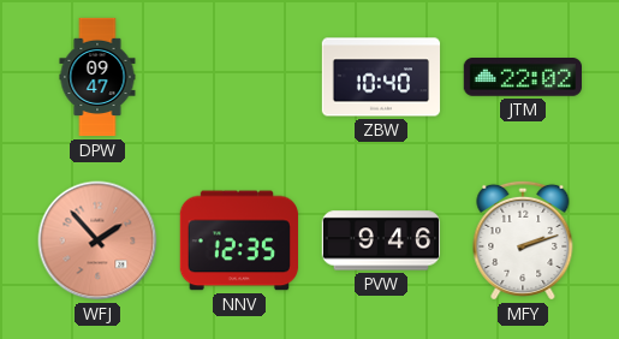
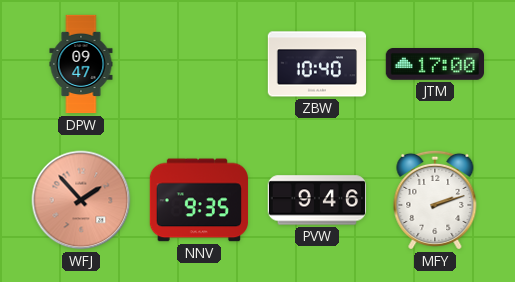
JTM: 22:02 -> 17:00
NNV: 12:35 -> 9:35
